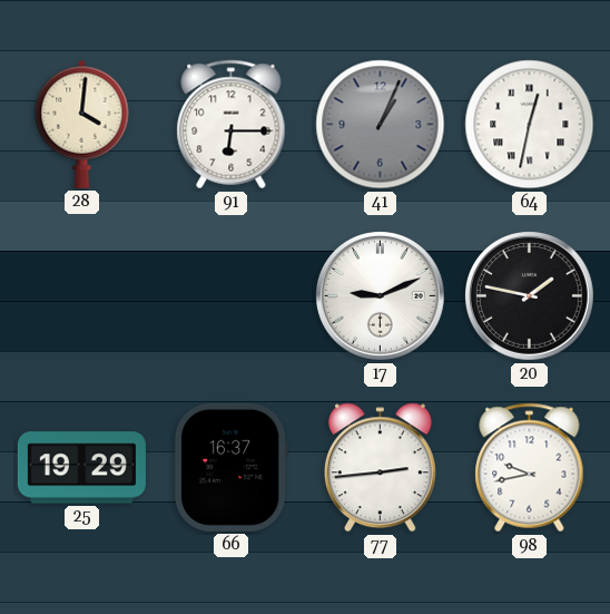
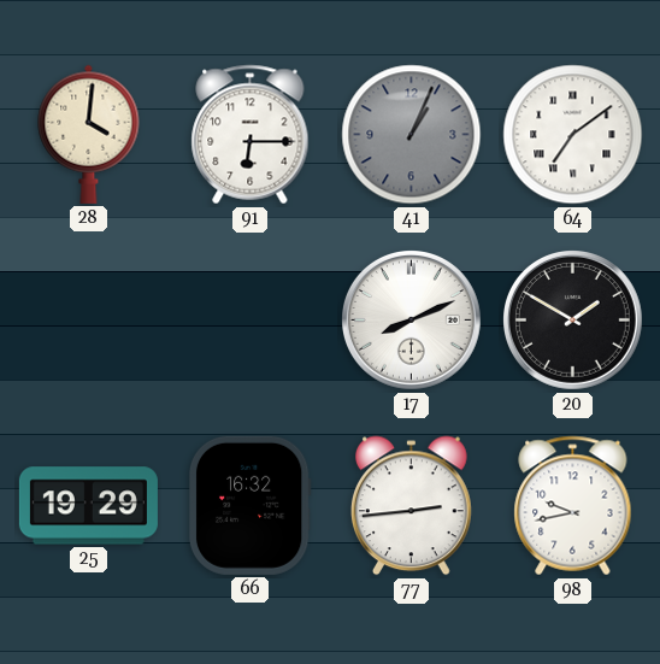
64: 12:32 -> 7:09
17: 9:11 -> 8:11
20: 1:47 -> 1:50
66: 16:37 -> 16:32
